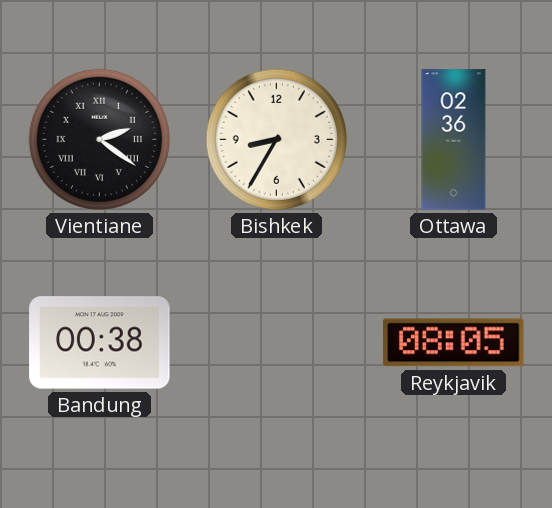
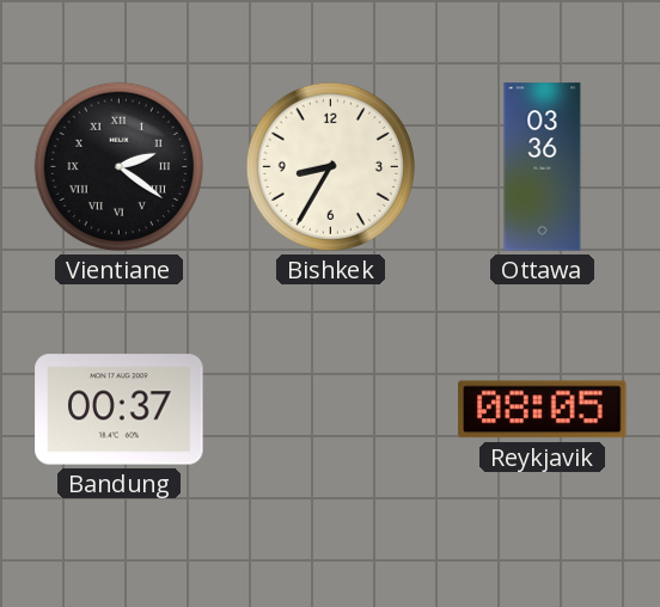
Ottawa: 02:36 -> 03:36
Bandung: 00:38 -> 00:37
